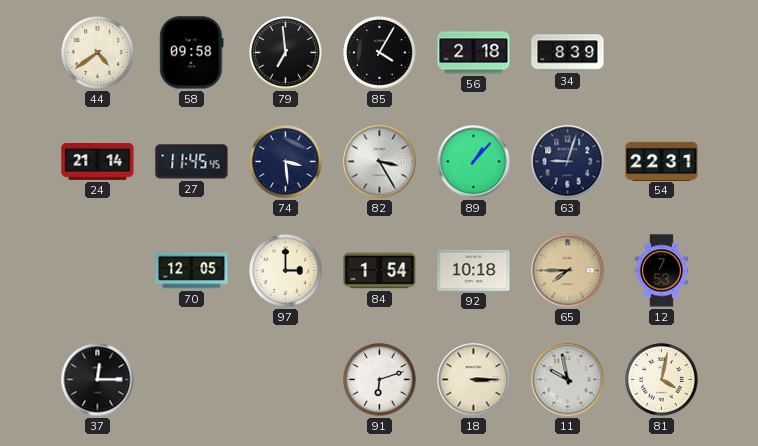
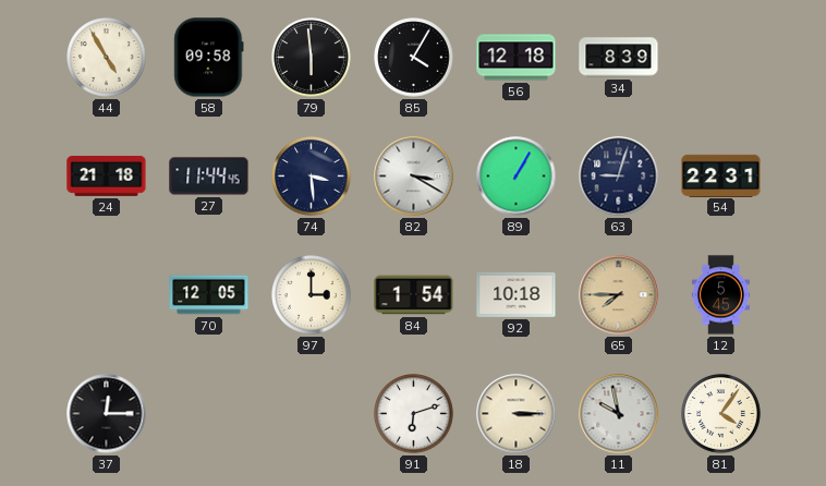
44: 4:39 -> 4:55
79: 6:59 -> 5:59
56: 2:18 -> 12:18
24: 21:14 -> 21:18
27: 11:45 -> 11:44
82: 3:25 -> 3:20
89: 1:07 -> 1:05
12: 7:53 -> 5:45
81: 4:02 -> 4:06
